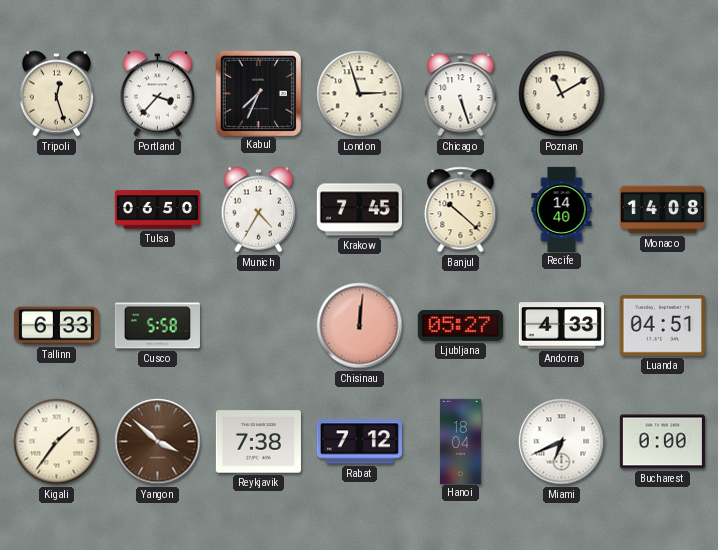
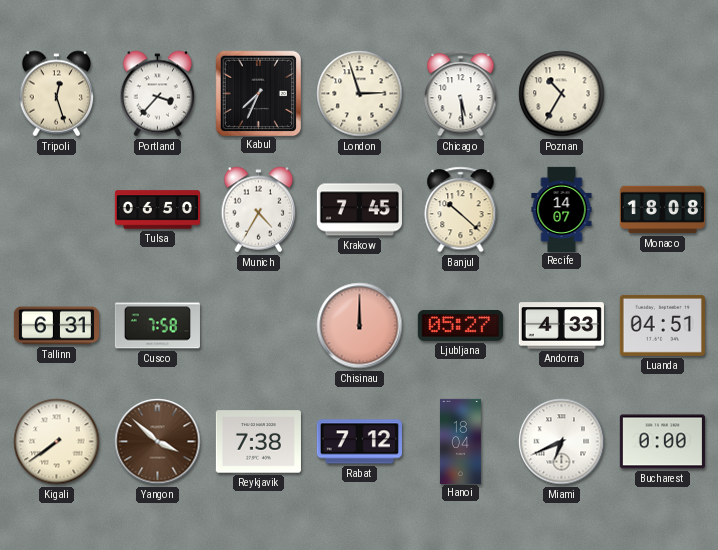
Chicago: 5:27 -> 5:29
Poznan: 11:10 -> 10:35
Recife: 14:40 -> 14:07
Monaco: 14:08 -> 18:08
Tallinn: 6:33 -> 6:31
Cusco: 5:58 -> 7:58
Chisinau: 12:01 -> 12:00
Kigali: 1:36 -> 7:39
